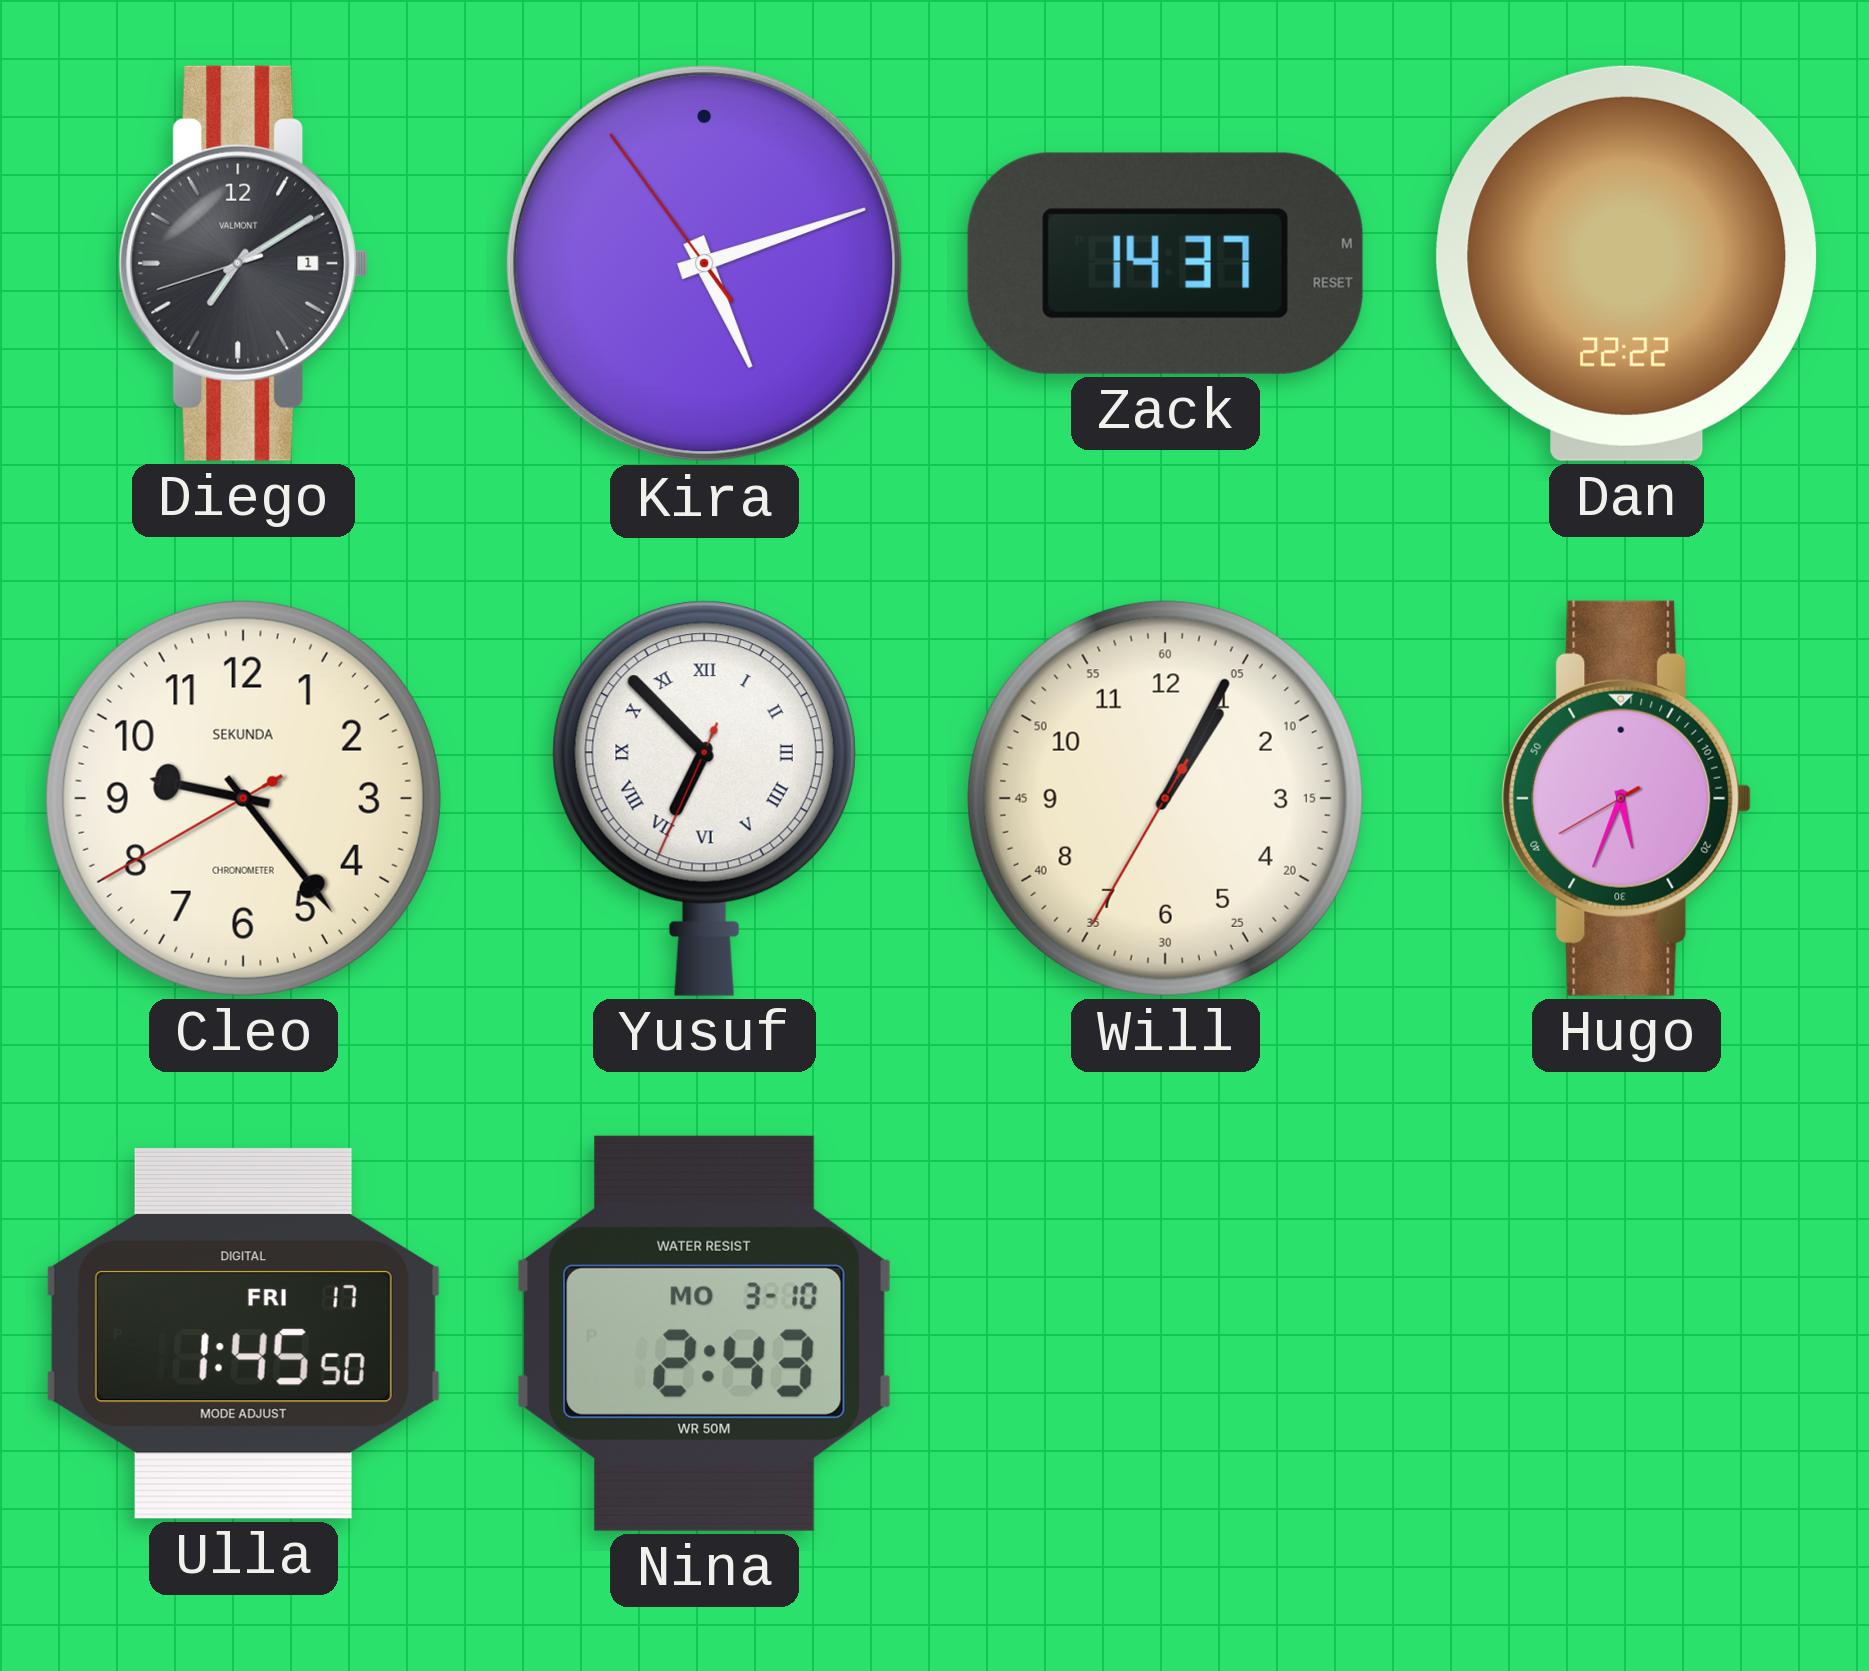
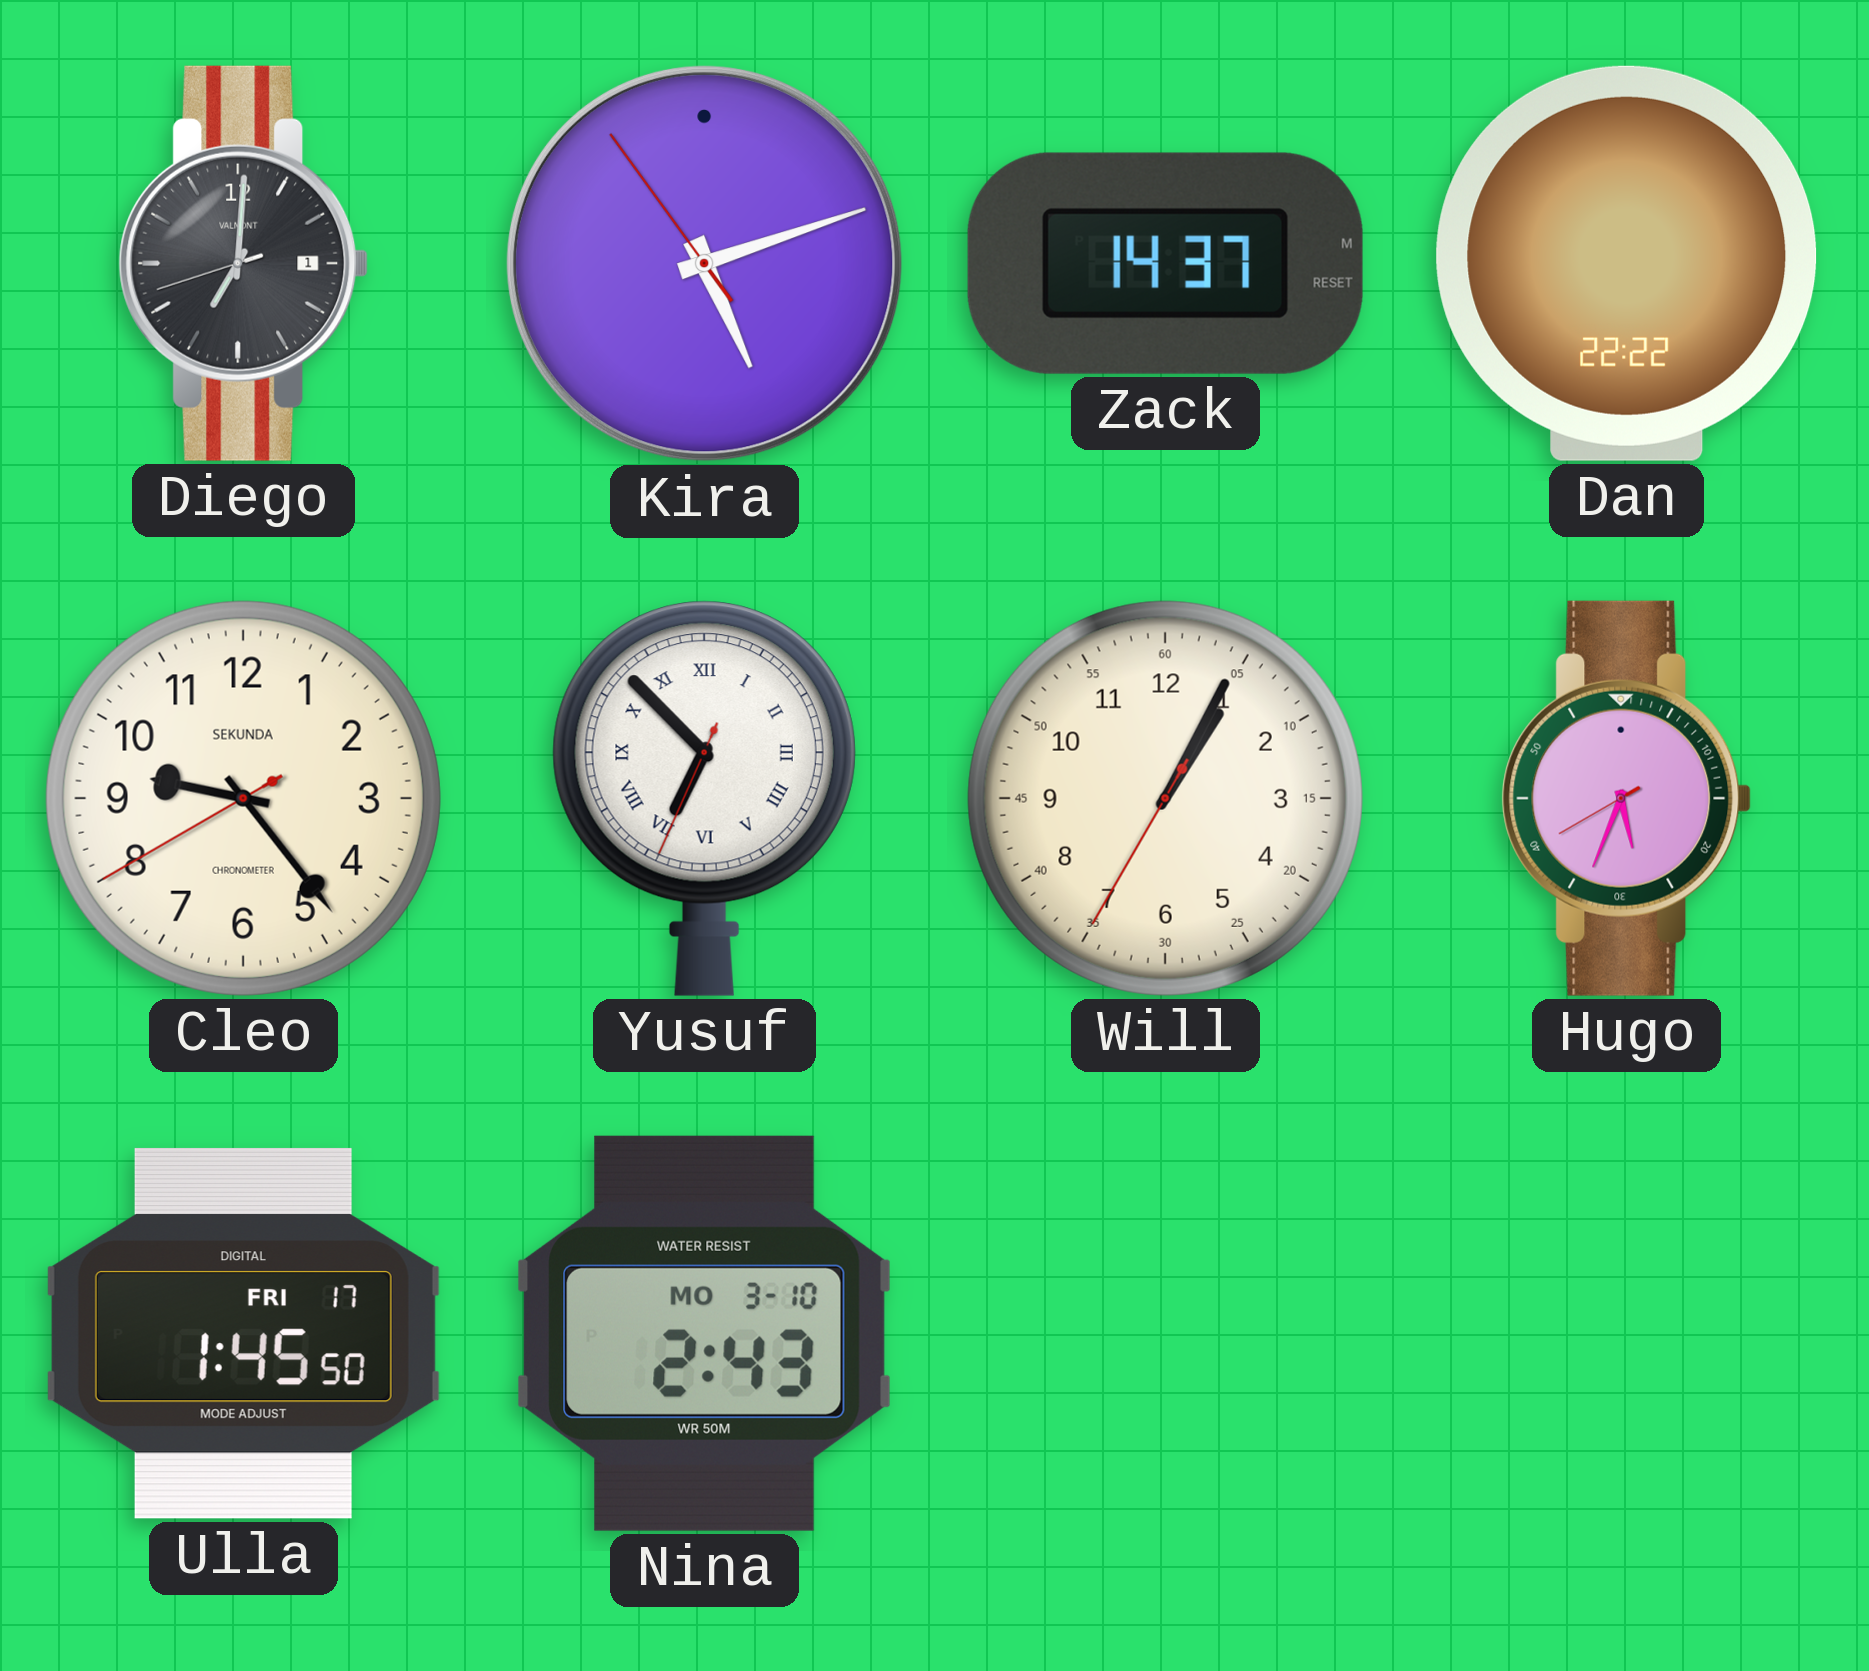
Diego: 7:09 -> 7:00
